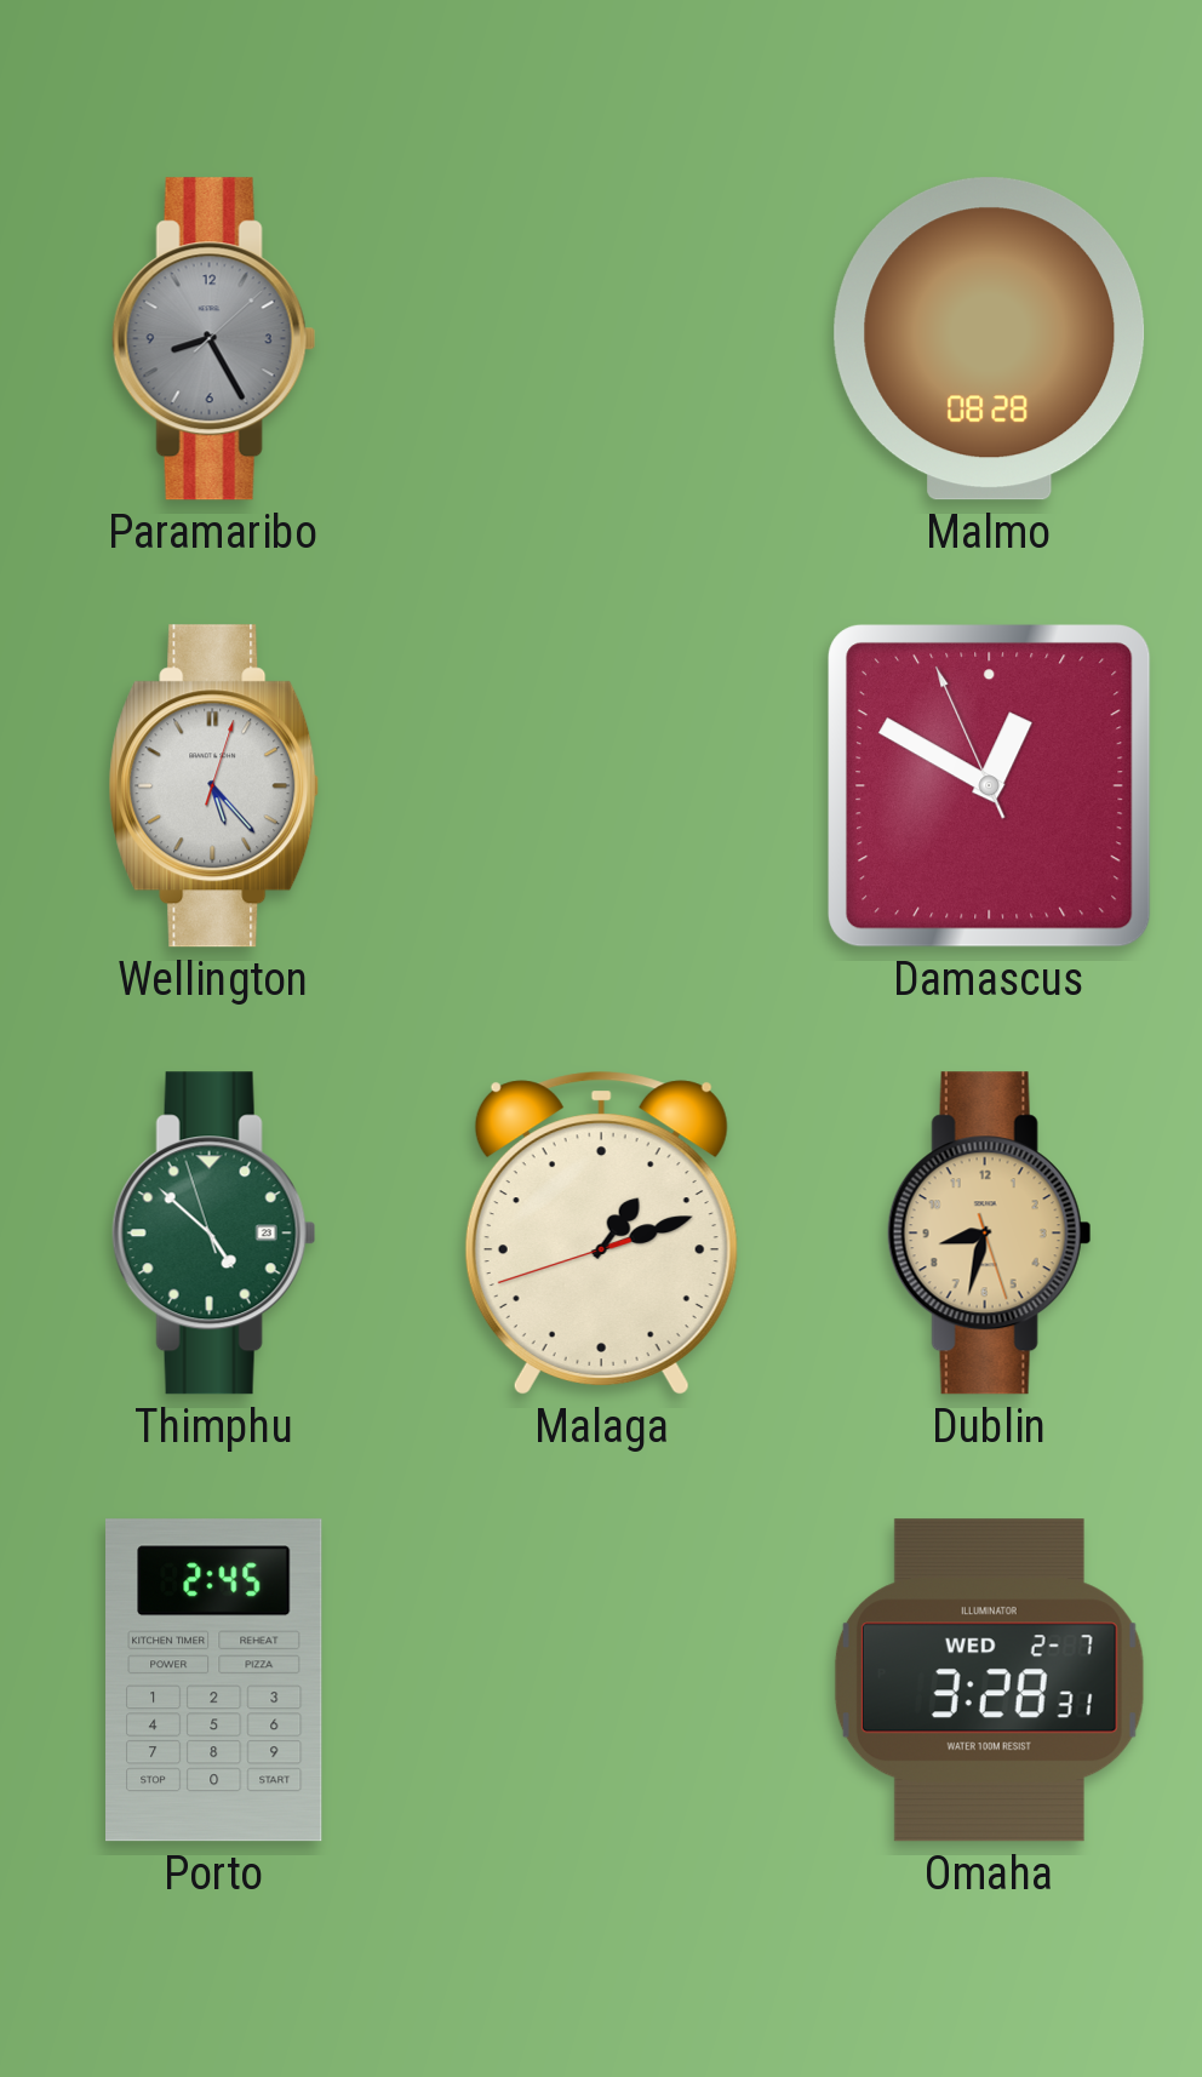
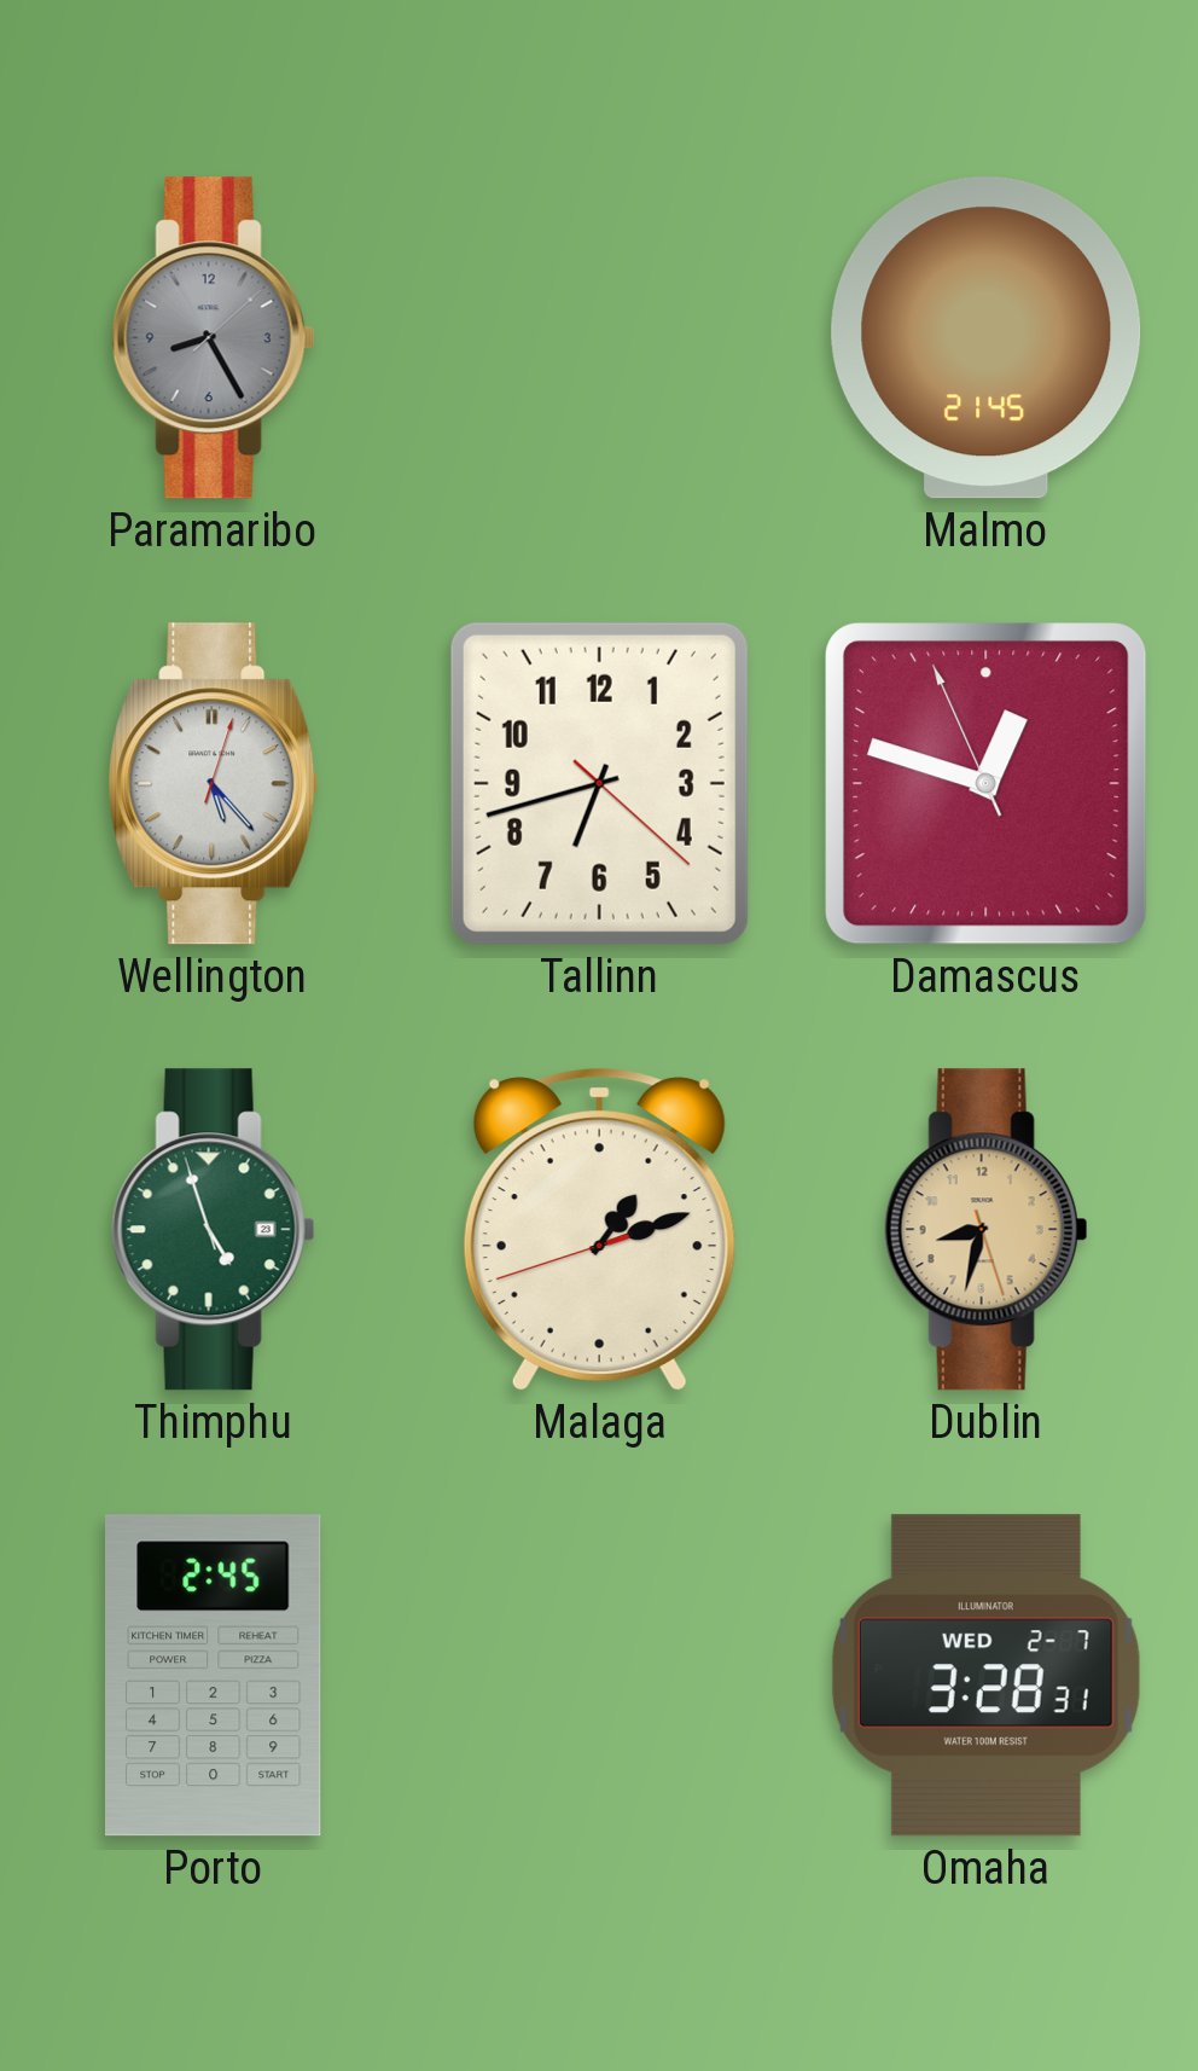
Malmo: 08:28 -> 21:45
Tallinn: none -> 6:42
Damascus: 12:49 -> 12:47
Thimphu: 4:51 -> 4:56
